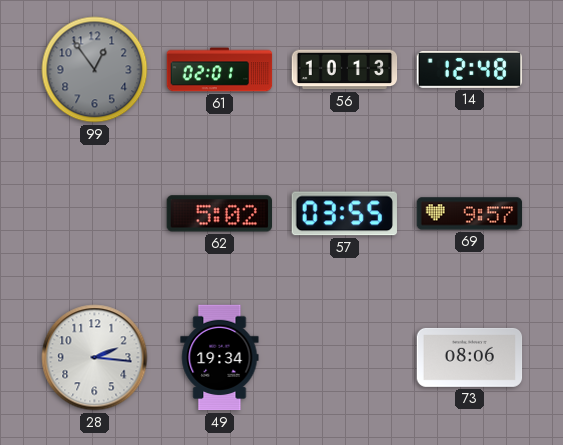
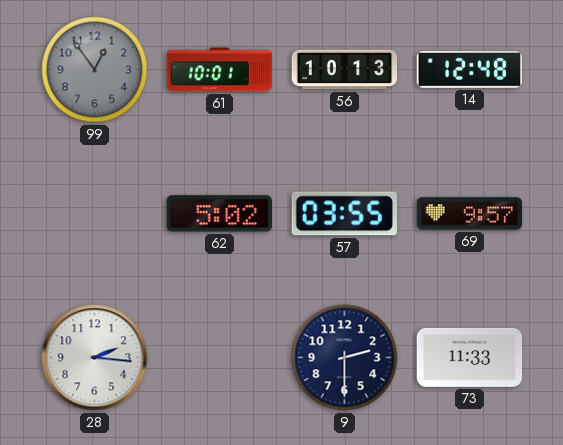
61: 02:01 -> 10:01
49: 19:34 -> none
9: none -> 2:30
73: 08:06 -> 11:33
